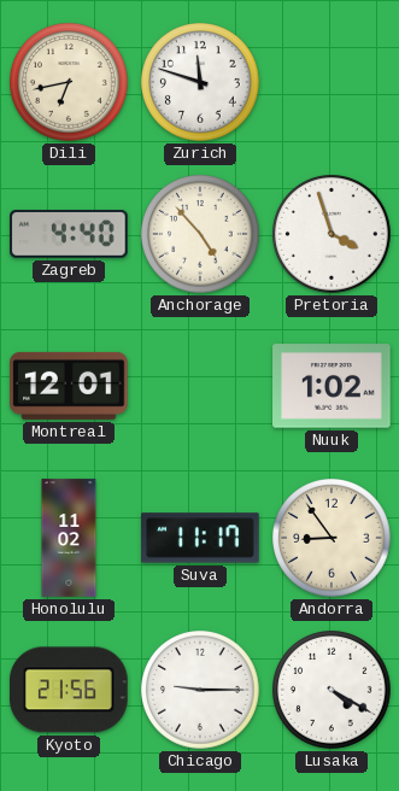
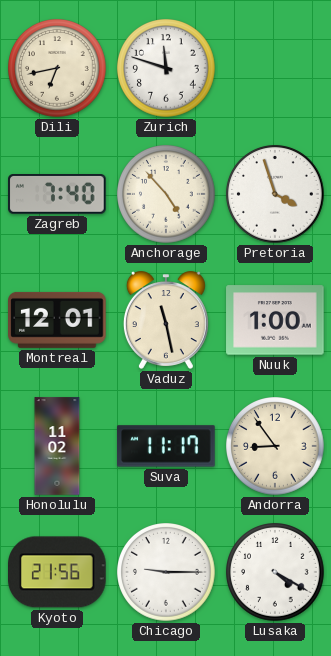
Zagreb: 4:40 -> 7:40
Vaduz: none -> 11:28
Nuuk: 1:02 -> 1:00
